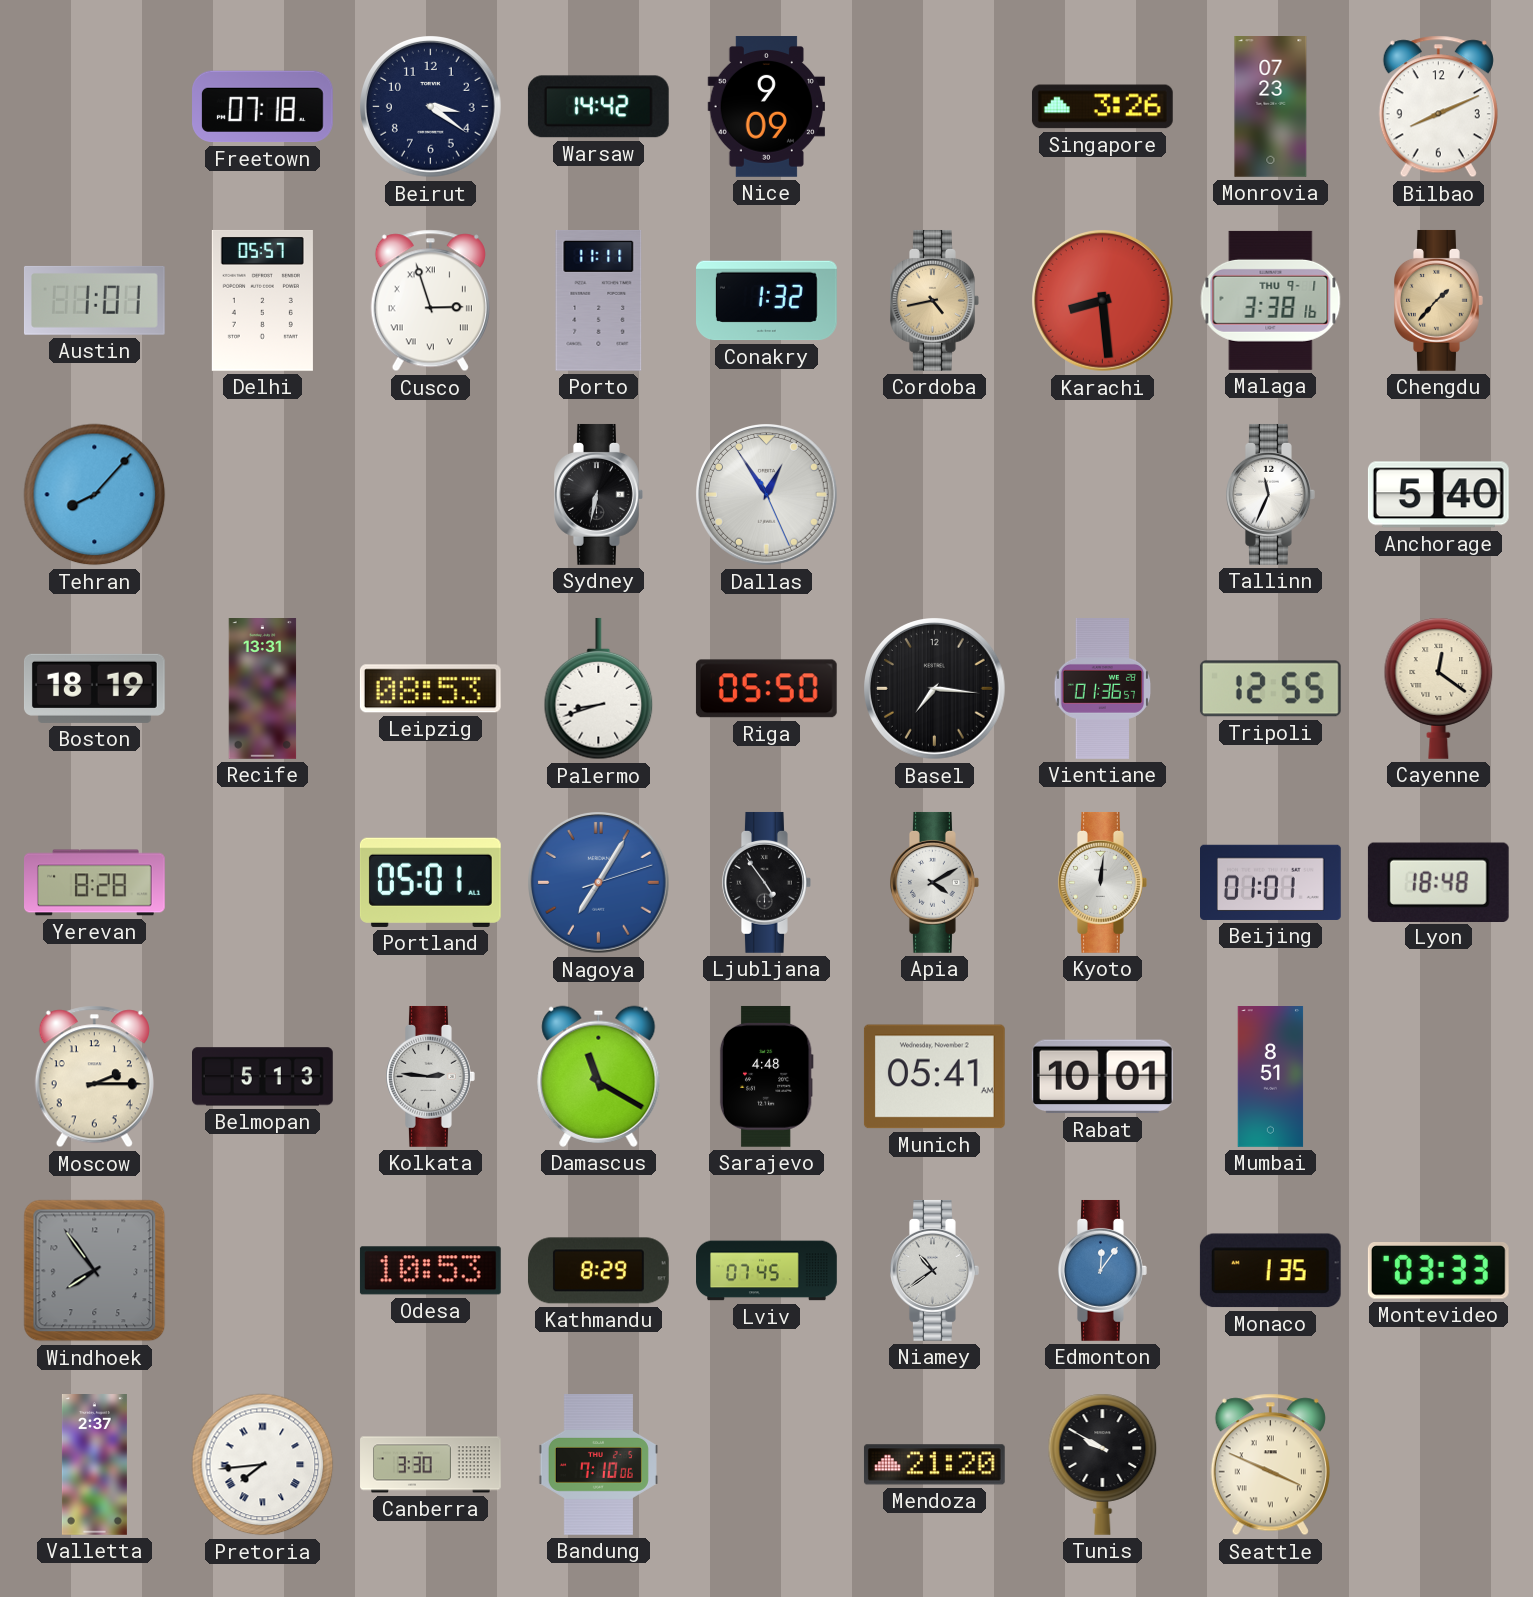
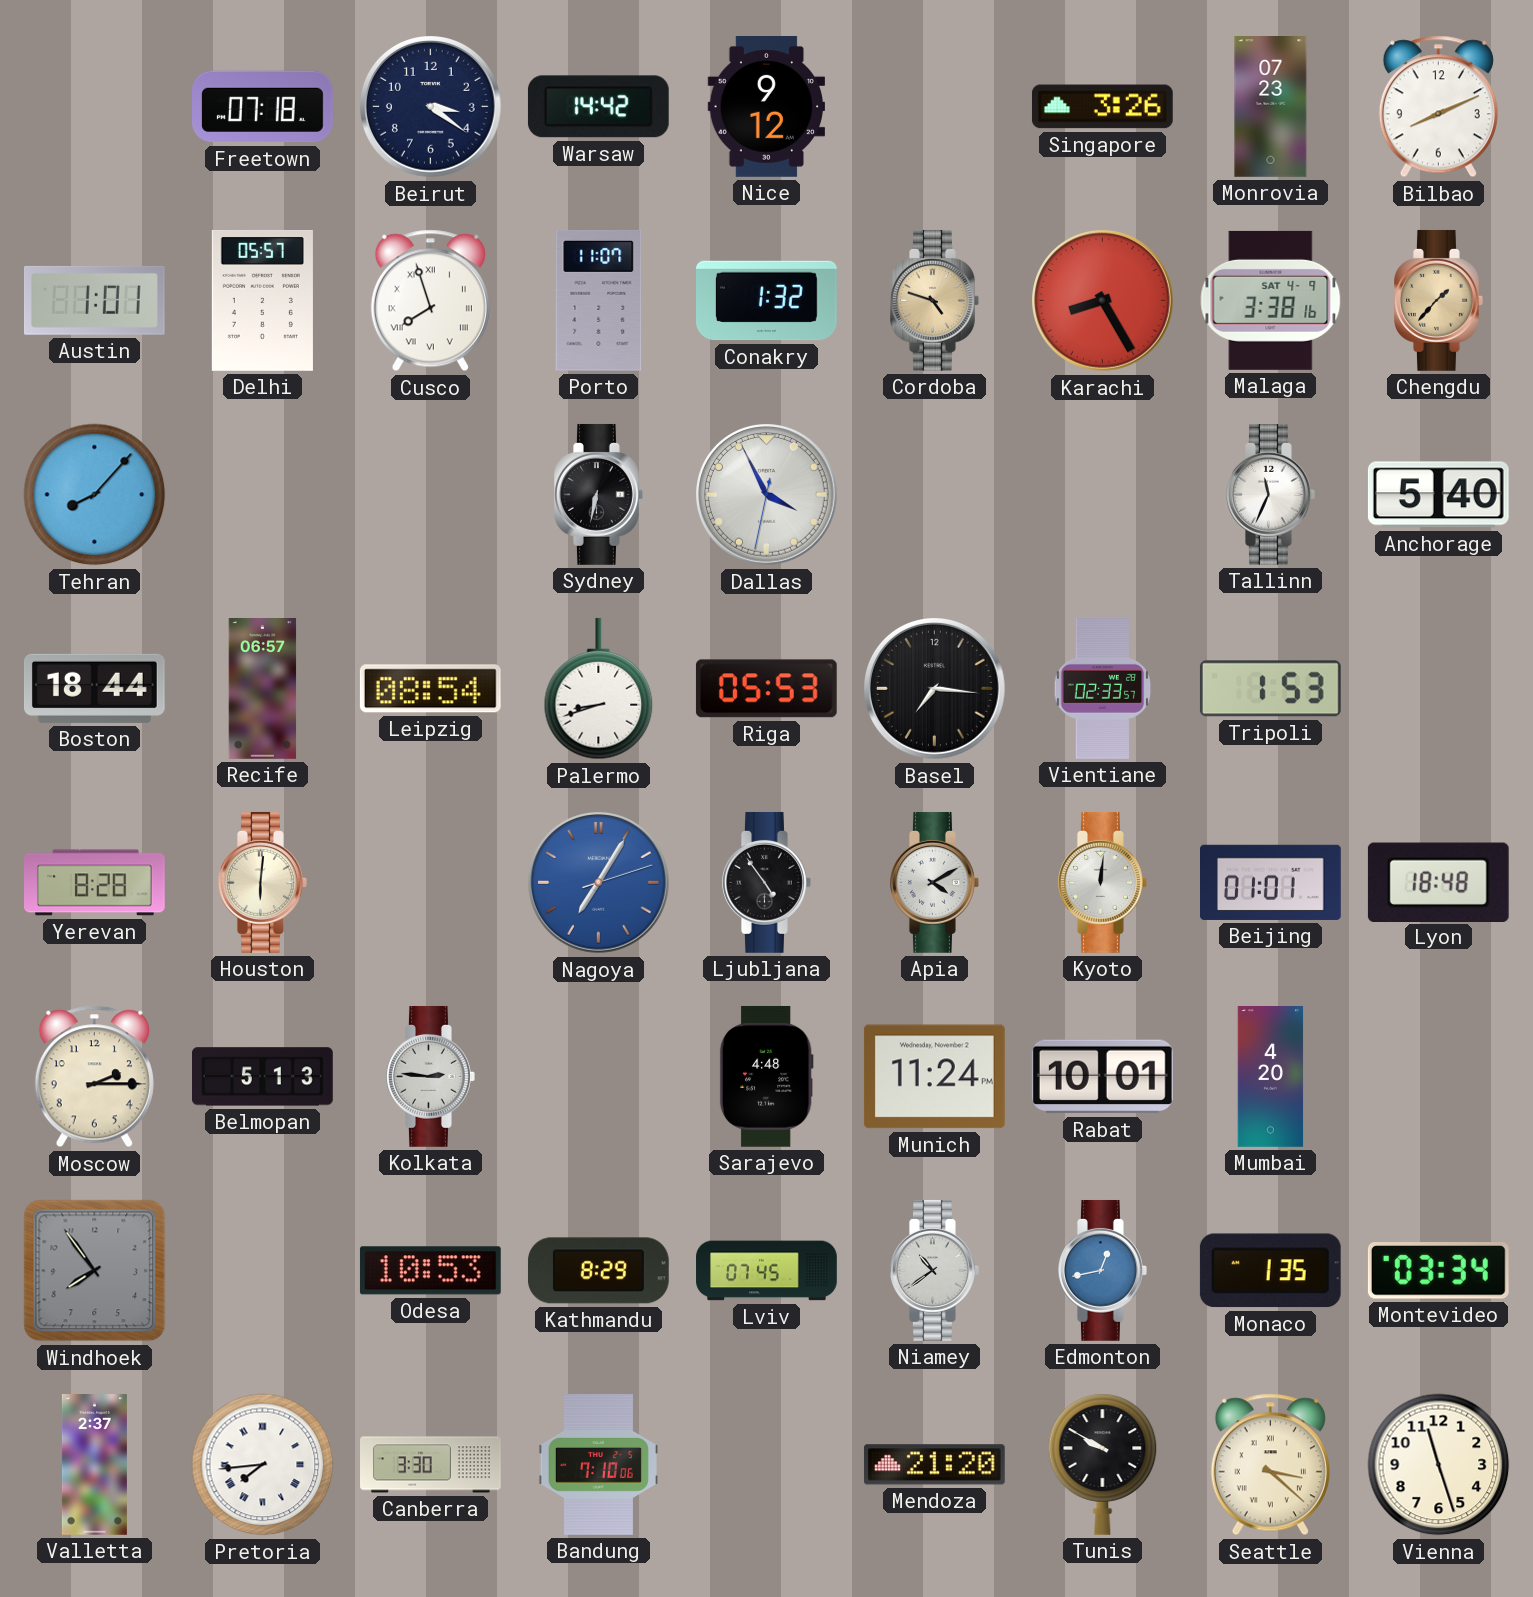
Nice: 9:09 -> 9:12
Cusco: 2:57 -> 7:57
Porto: 11:11 -> 11:07
Cordoba: 4:43 -> 4:48
Karachi: 8:29 -> 8:25
Malaga date: THU 9-1 -> SAT 4-9
Dallas: 12:54 -> 3:55
Boston: 18:19 -> 18:44
Recife: 13:31 -> 06:57
Leipzig: 08:53 -> 08:54
Riga: 05:50 -> 05:53
Vientiane: 01:36 -> 02:33
Tripoli: 12:55 -> 1:53
Cayenne: 12:21 -> none
Houston: none -> 6:01
Portland: 05:01 -> none
Damascus: 11:20 -> none
Munich: 05:41 -> 11:24
Mumbai: 8:51 -> 4:20
Edmonton: 12:06 -> 12:43
Montevideo: 03:33 -> 03:34
Seattle: 3:49 -> 3:22
Vienna: none -> 11:27
